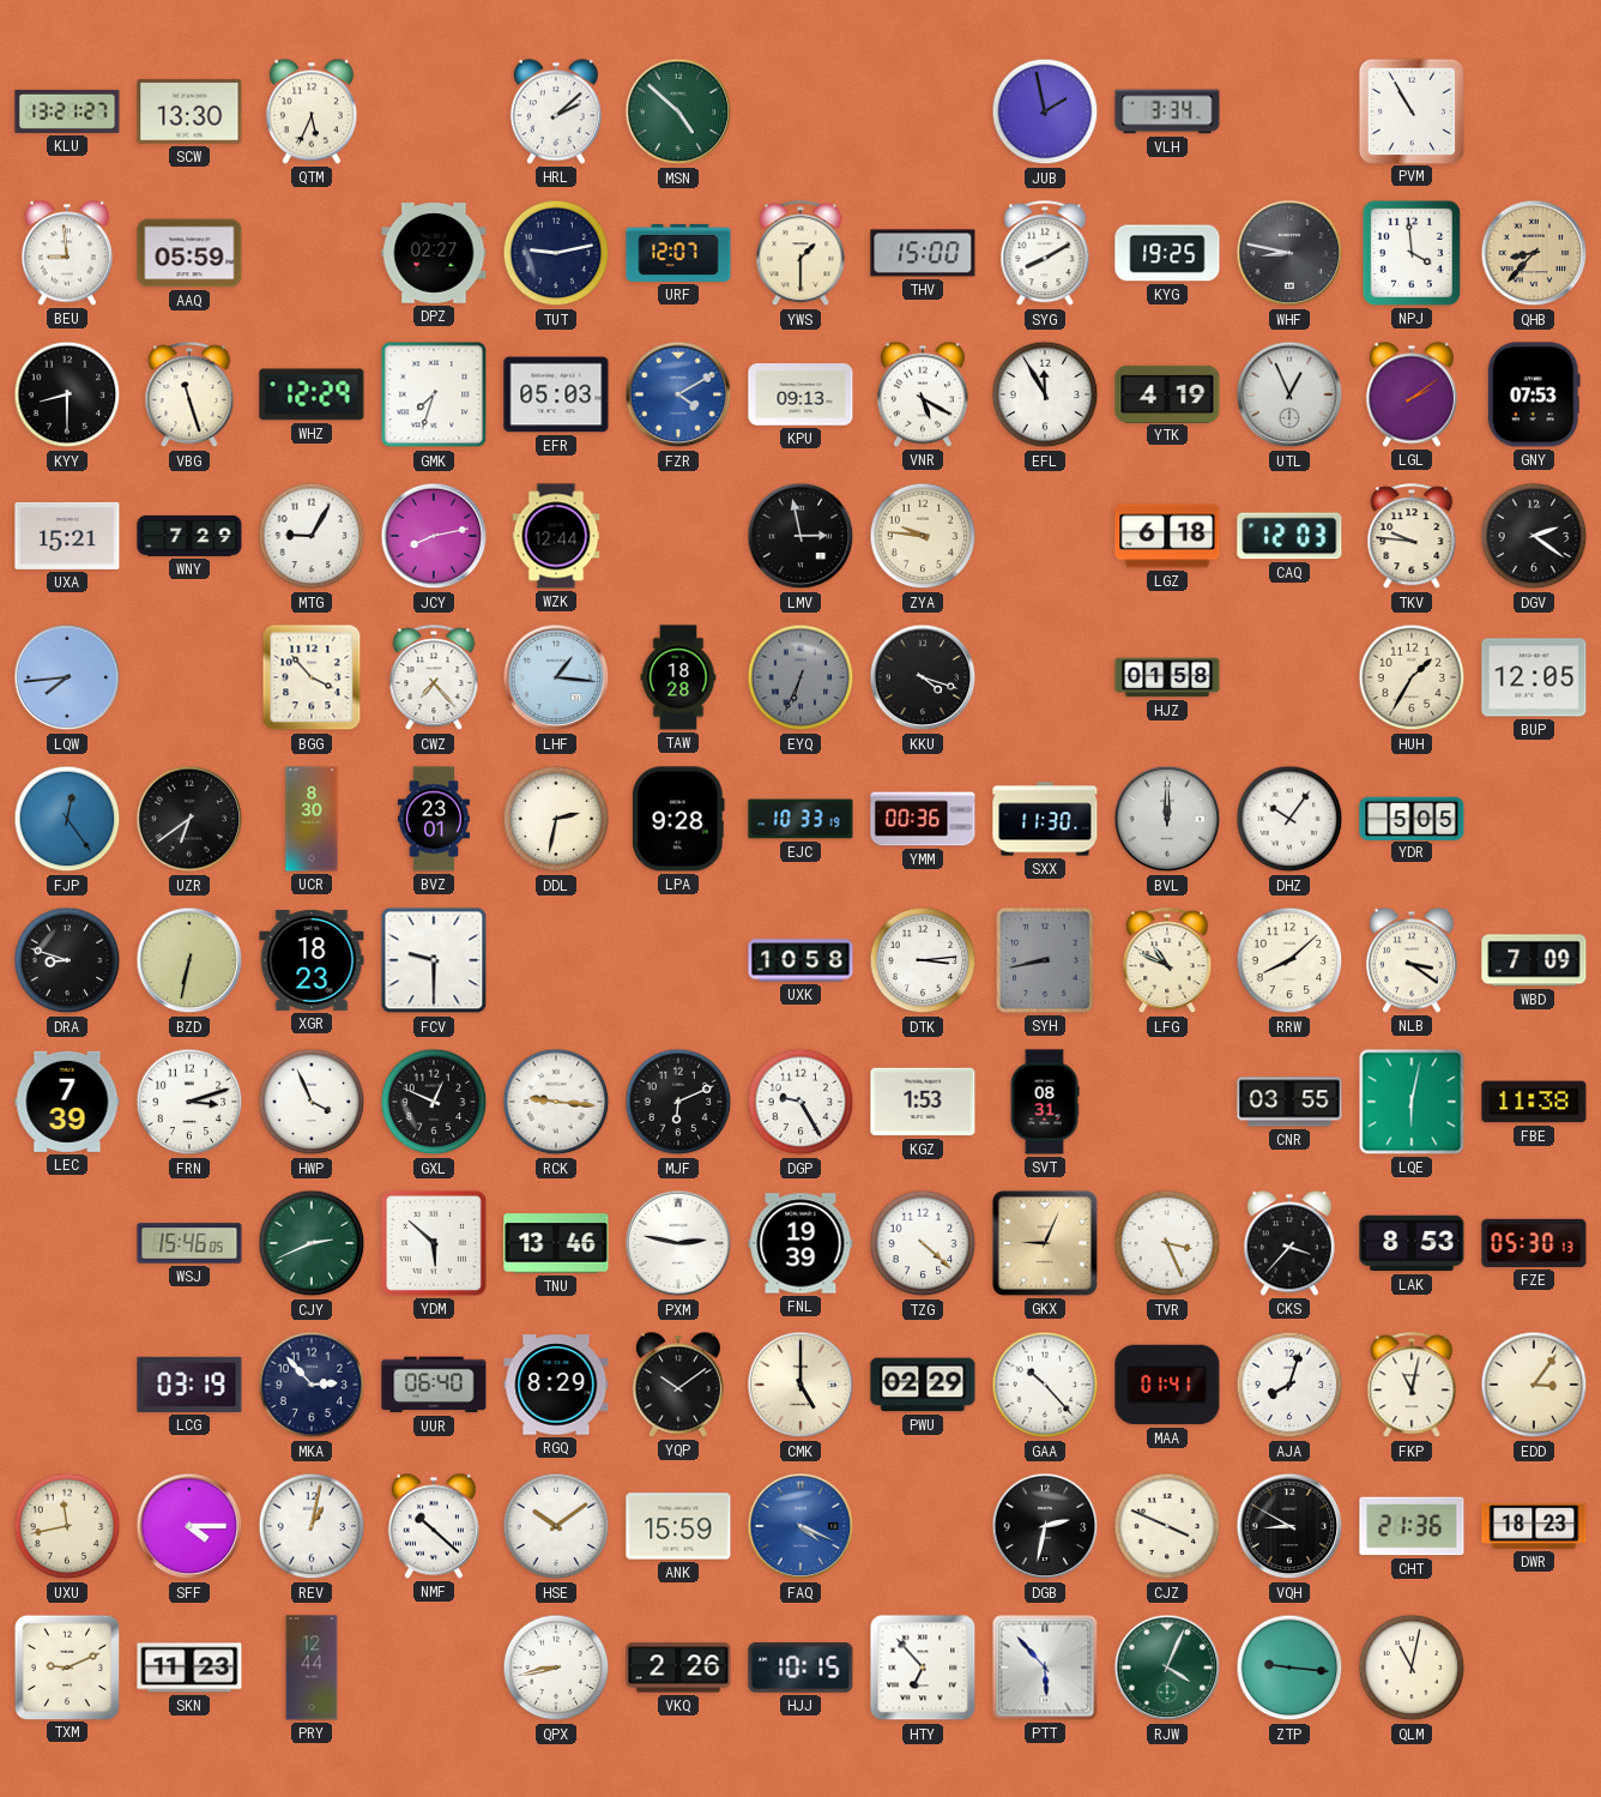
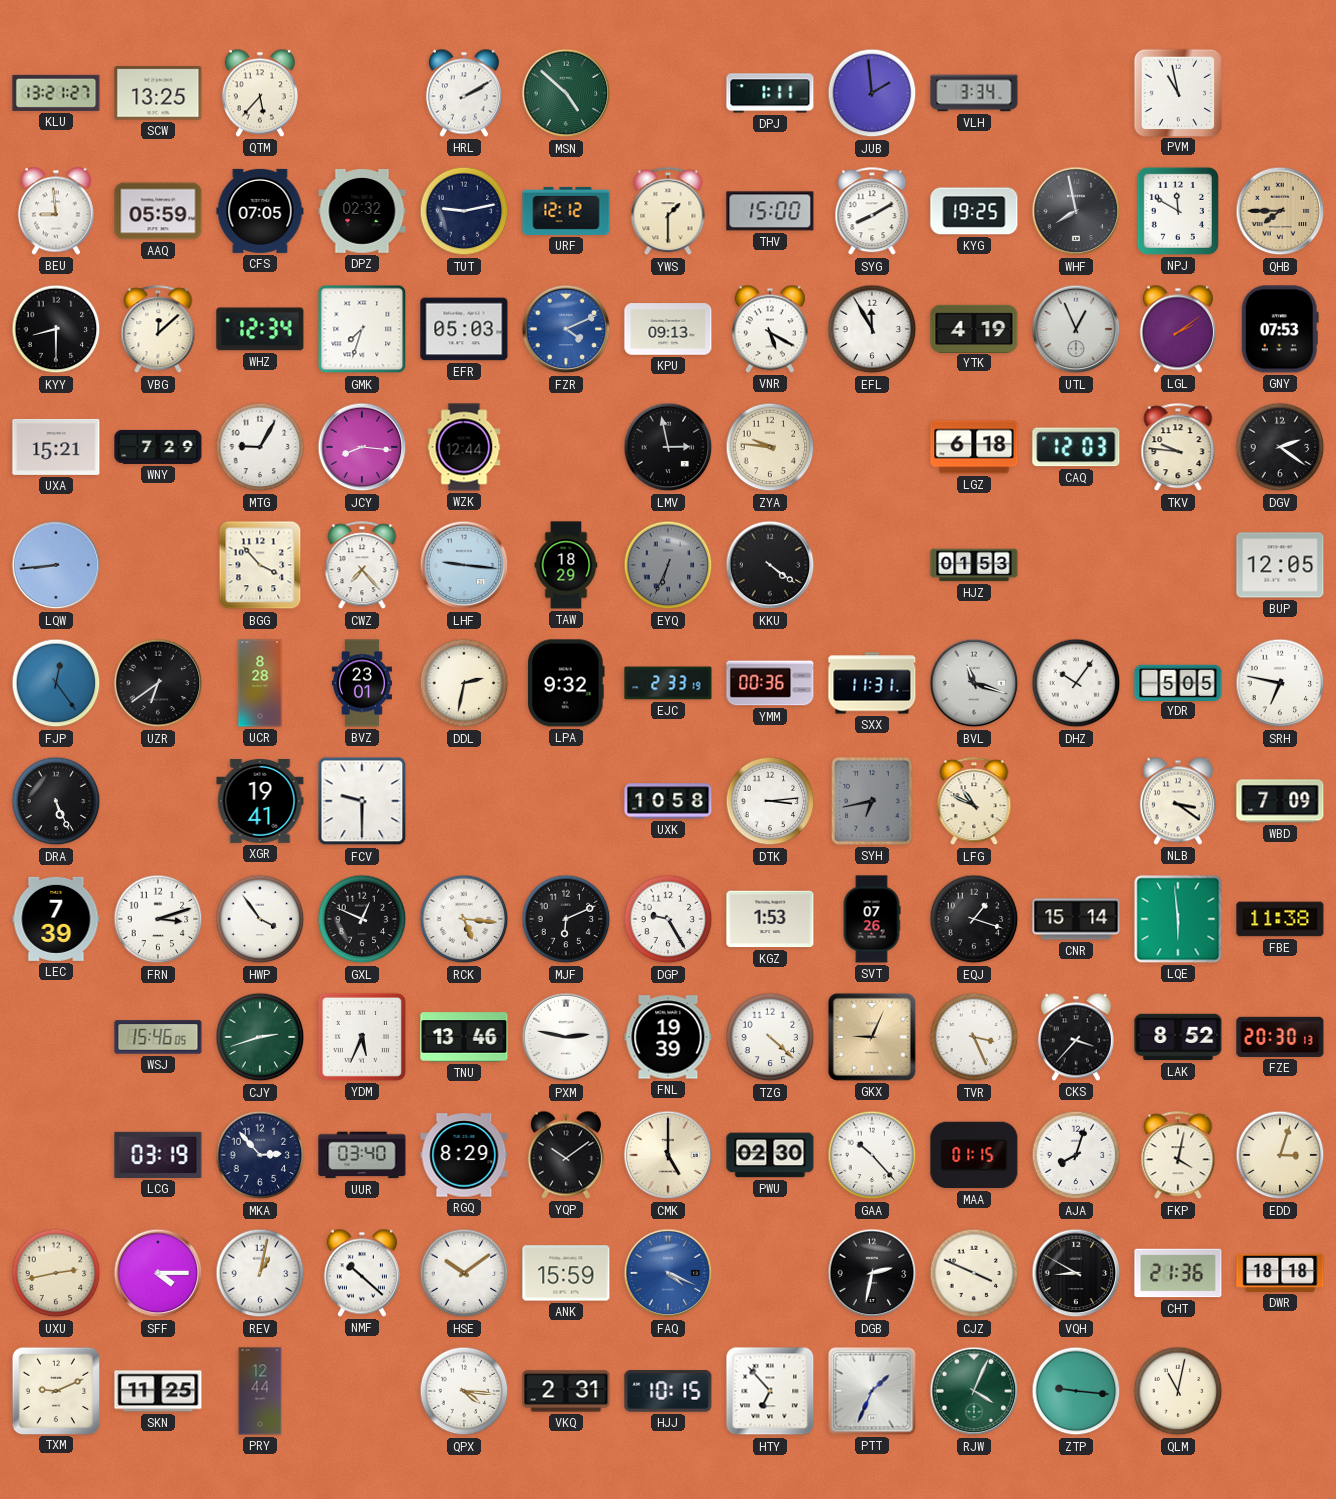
SCW: 13:30 -> 13:25
QTM: 5:34 -> 5:37
HRL: 2:08 -> 2:10
DPJ: none -> 1:11
JUB: 1:58 -> 1:59
PVM: 10:55 -> 10:58
CFS: none -> 07:05
DPZ: 02:27 -> 02:32
URF: 12:07 -> 12:12
WHF: 8:47 -> 7:58
NPJ: 3:59 -> 11:50
QHB: 8:37 -> 7:45
VBG: 11:27 -> 12:08
WHZ: 12:29 -> 12:34
FZR: 4:10 -> 4:11
JCY: 8:13 -> 8:16
LQW: 7:44 -> 8:44
LHF: 1:16 -> 9:16
TAW: 18:28 -> 18:29
KKU: 4:18 -> 4:21
HJZ: 01:58 -> 01:53
HUH: 1:35 -> none
UCR: 8:30 -> 8:28
LPA: 9:28 -> 9:32
EJC: 10:33 -> 2:33
SXX: 11:30 -> 11:31
BVL: 12:00 -> 11:18
SRH: none -> 6:47
DRA: 8:48 -> 5:26
BZD: 6:32 -> none
XGR: 18:23 -> 19:41
SYH: 8:43 -> 6:43
RRW: 8:08 -> none
HWP: 3:56 -> 3:54
RCK: 9:16 -> 5:16
SVT: 08:31 -> 07:26
EQJ: none -> 1:18
CNR: 03:55 -> 15:14
LQE: 6:02 -> 5:59
CJY: 2:41 -> 2:42
YDM: 5:52 -> 5:34
LAK: 8:53 -> 8:52
FZE: 05:30 -> 20:30
UUR: 06:40 -> 03:40
PWU: 02:29 -> 02:30
MAA: 01:41 -> 01:15
FKP: 11:02 -> 4:02
EDD: 3:06 -> 3:03
UXU: 11:43 -> 2:43
DWR: 18:23 -> 18:18
SKN: 11:23 -> 11:25
QPX: 8:43 -> 4:16
VKQ: 2:26 -> 2:31
PTT: 5:53 -> 1:34
